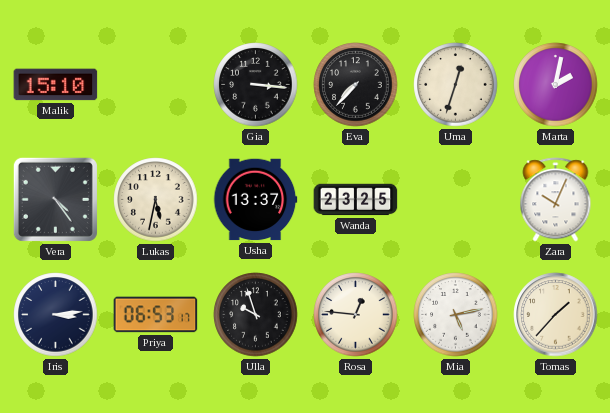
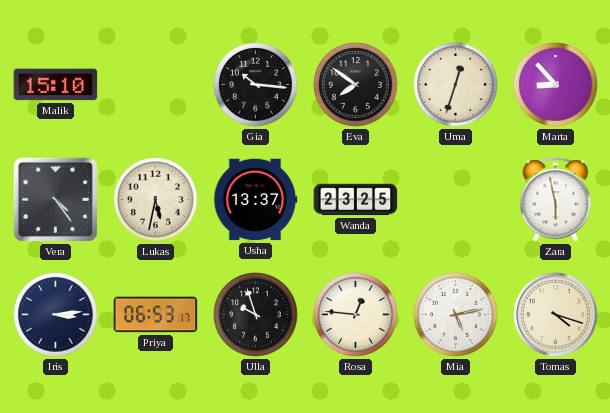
Gia: 3:16 -> 10:16
Eva: 7:37 -> 7:51
Marta: 2:02 -> 8:53
Zara: 10:04 -> 5:58
Tomas: 1:37 -> 4:18
